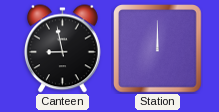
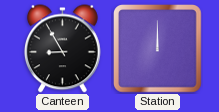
Canteen: 8:58 -> 8:55
